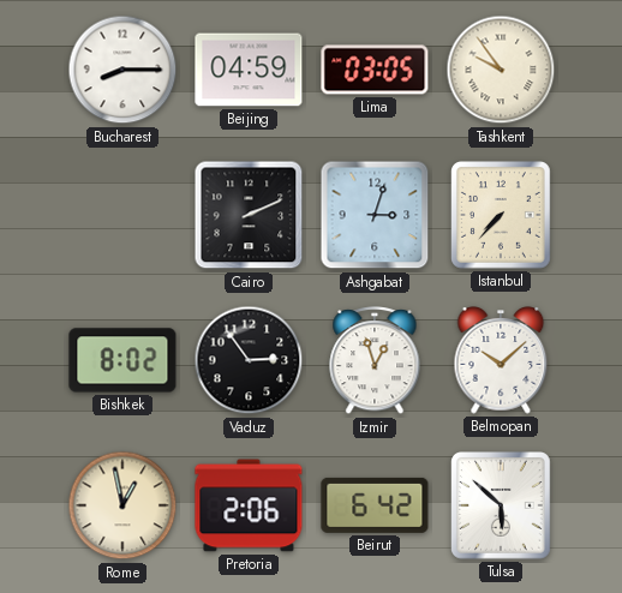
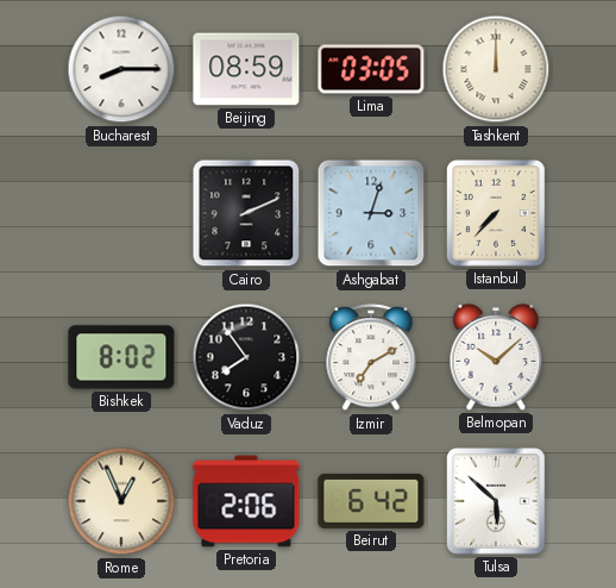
Beijing: 04:59 -> 08:59
Tashkent: 9:54 -> 12:00
Vaduz: 2:54 -> 7:54
Izmir: 12:57 -> 7:10
Rome: 12:58 -> 12:56
